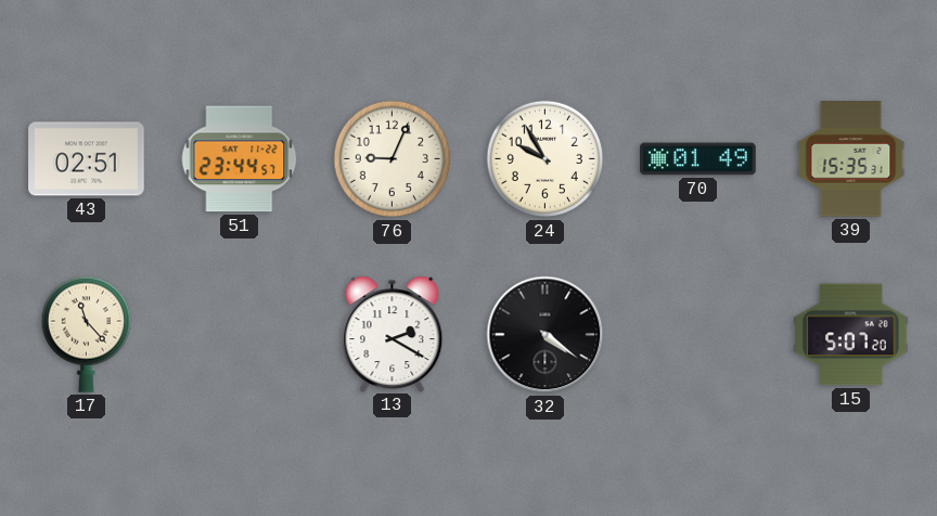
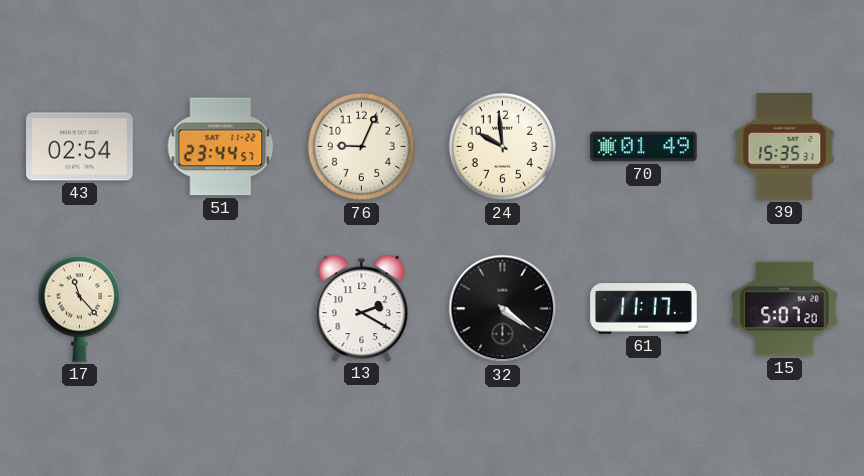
43: 02:51 -> 02:54
24: 9:55 -> 9:59
61: none -> 11:17
